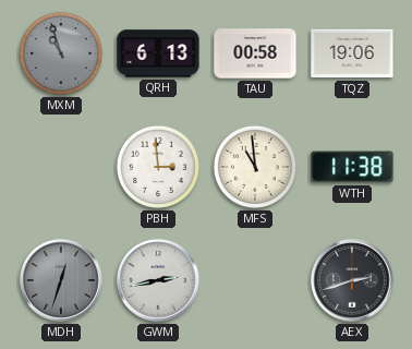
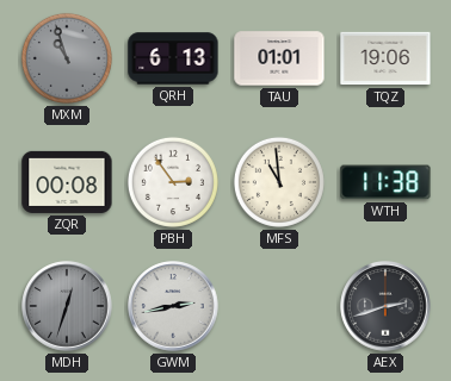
TAU: 00:58 -> 01:01
ZQR: none -> 00:08
PBH: 2:59 -> 2:54
